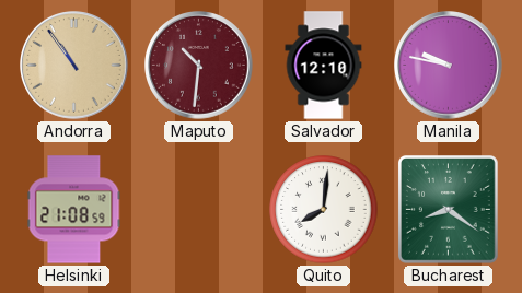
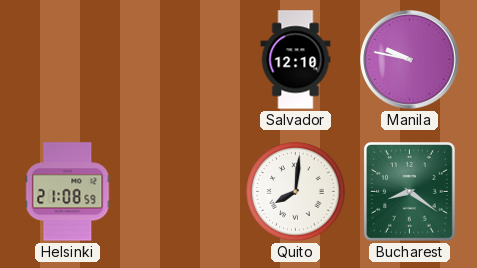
Andorra: 10:54 -> none
Maputo: 10:31 -> none
